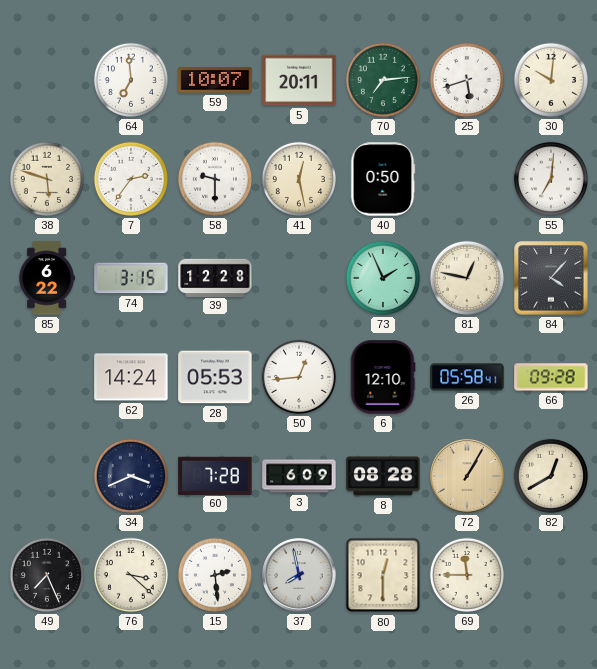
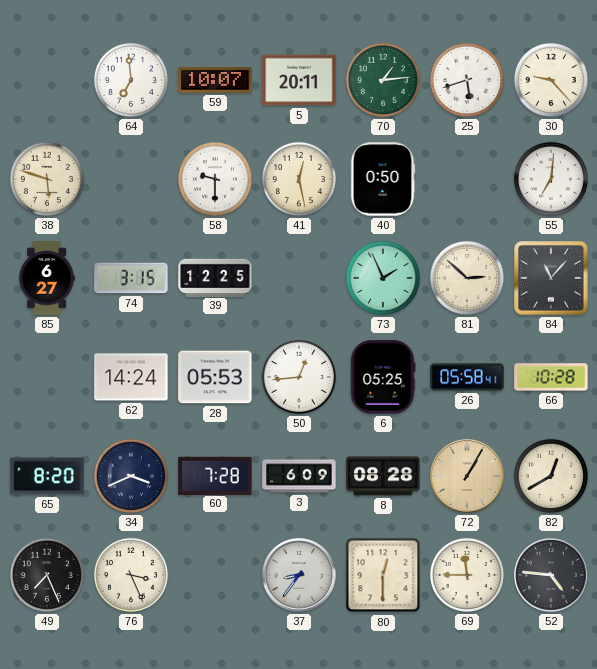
70: 7:14 -> 1:14
30: 10:01 -> 9:23
7: 2:36 -> none
85: 6:22 -> 6:27
39: 12:28 -> 12:25
81: 12:47 -> 2:52
84: 4:07 -> 11:07
6: 12:10 -> 05:25
66: 09:28 -> 10:28
65: none -> 8:20
76: 3:22 -> 3:26
15: 2:29 -> none
37: 7:58 -> 8:36
52: none -> 4:46
